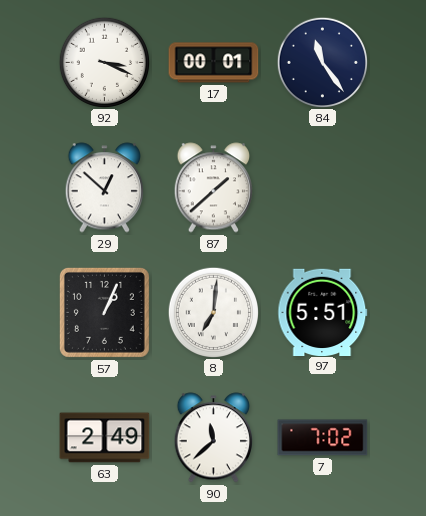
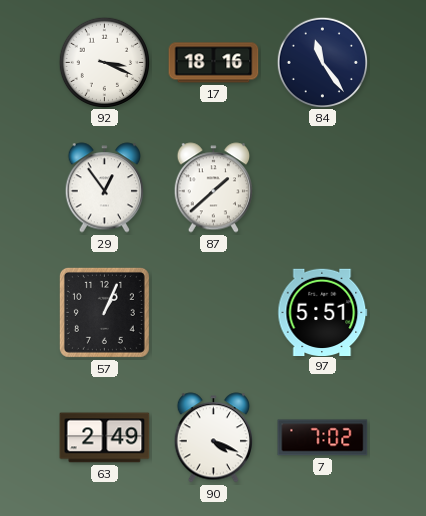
17: 00:01 -> 18:16
29: 12:52 -> 12:54
8: 7:01 -> none
90: 11:38 -> 4:19
